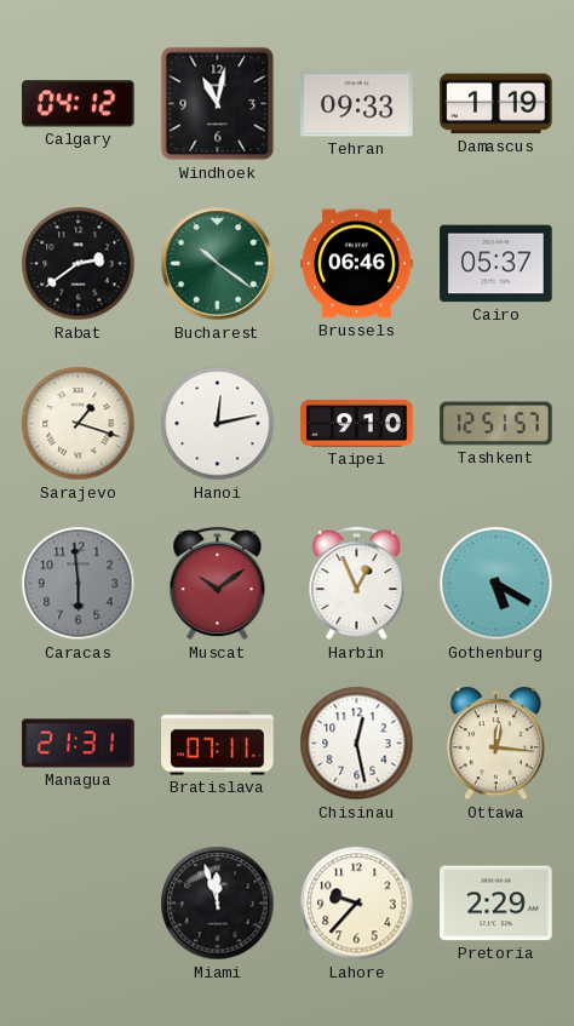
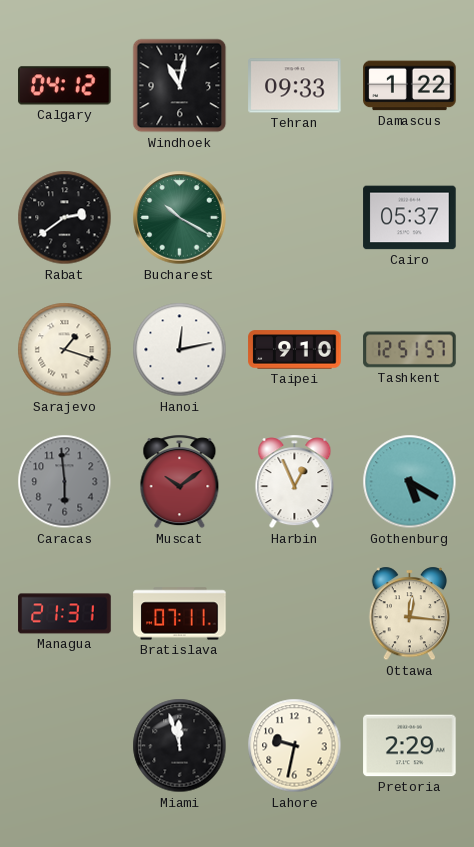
Damascus: 1:19 -> 1:22
Bucharest: 10:21 -> 10:20
Brussels: 06:46 -> none
Chisinau: 12:28 -> none
Lahore: 9:37 -> 9:32
